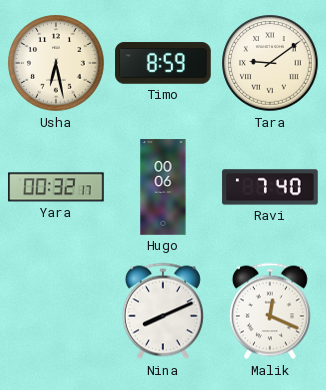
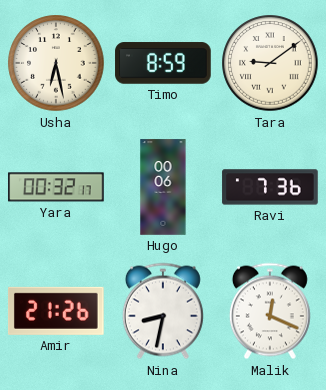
Ravi: 7:40 -> 7:36
Amir: none -> 21:26
Nina: 8:11 -> 8:32
